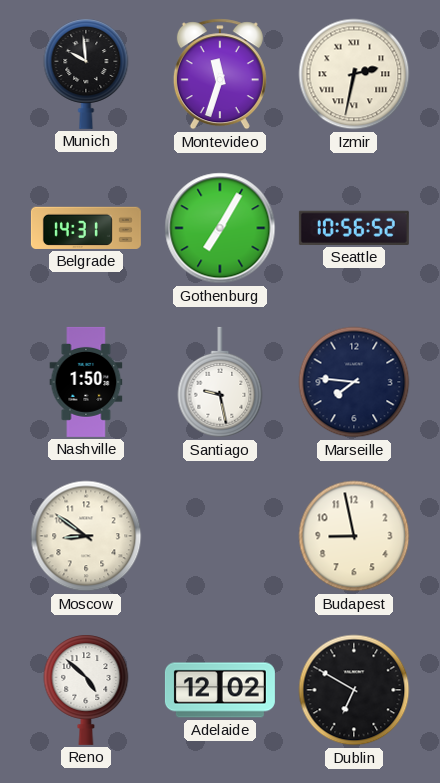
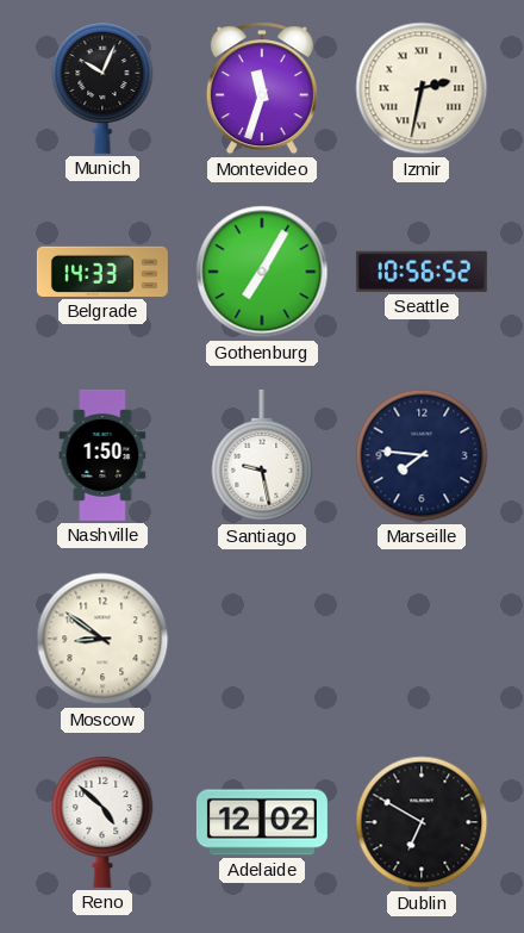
Munich: 9:59 -> 10:04
Belgrade: 14:31 -> 14:33
Budapest: 8:58 -> none
